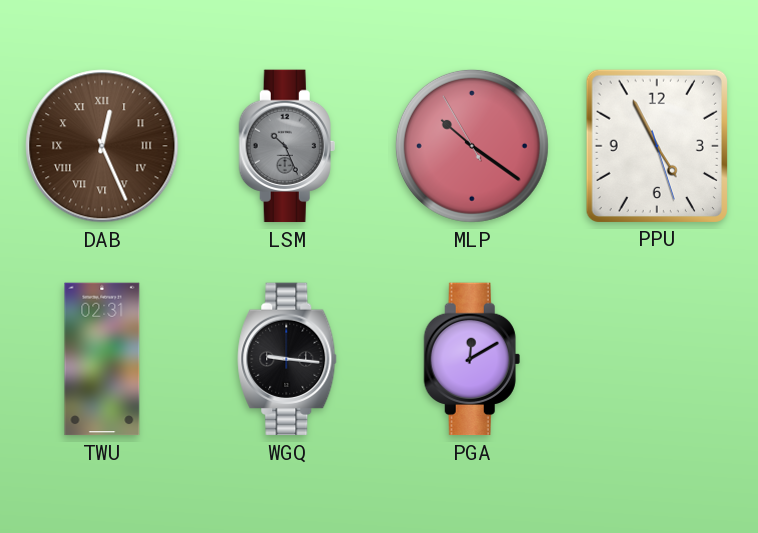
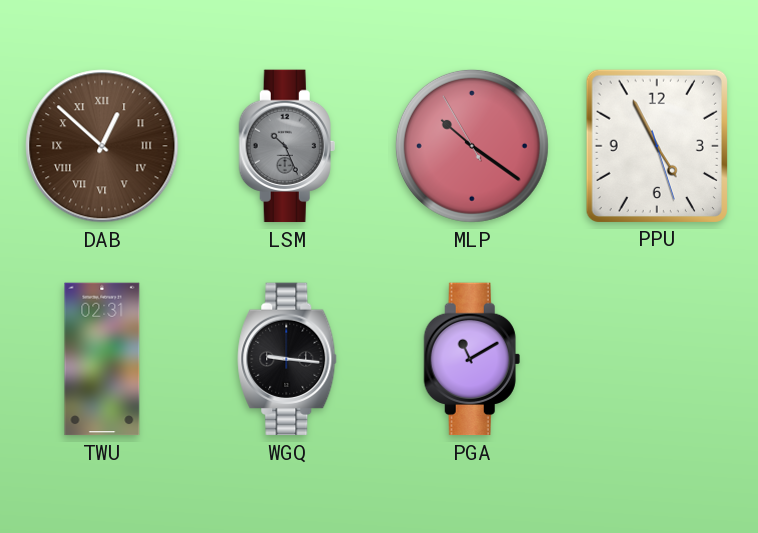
DAB: 12:26 -> 12:52
PGA: 12:10 -> 11:10
